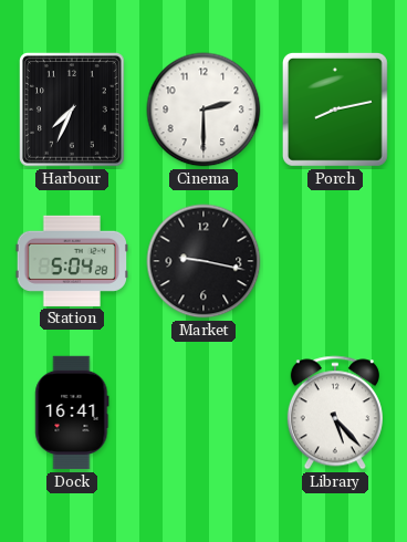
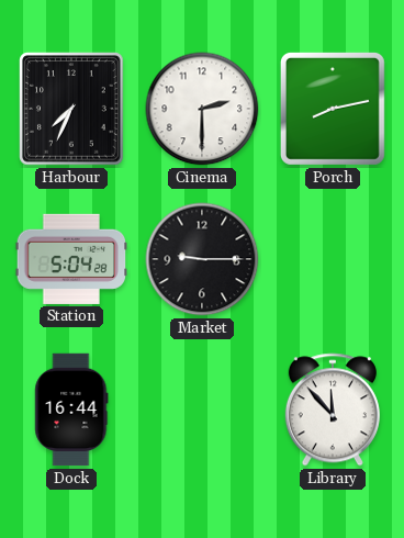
Market: 9:17 -> 9:15
Dock: 16:41 -> 16:44
Library: 5:23 -> 11:53
